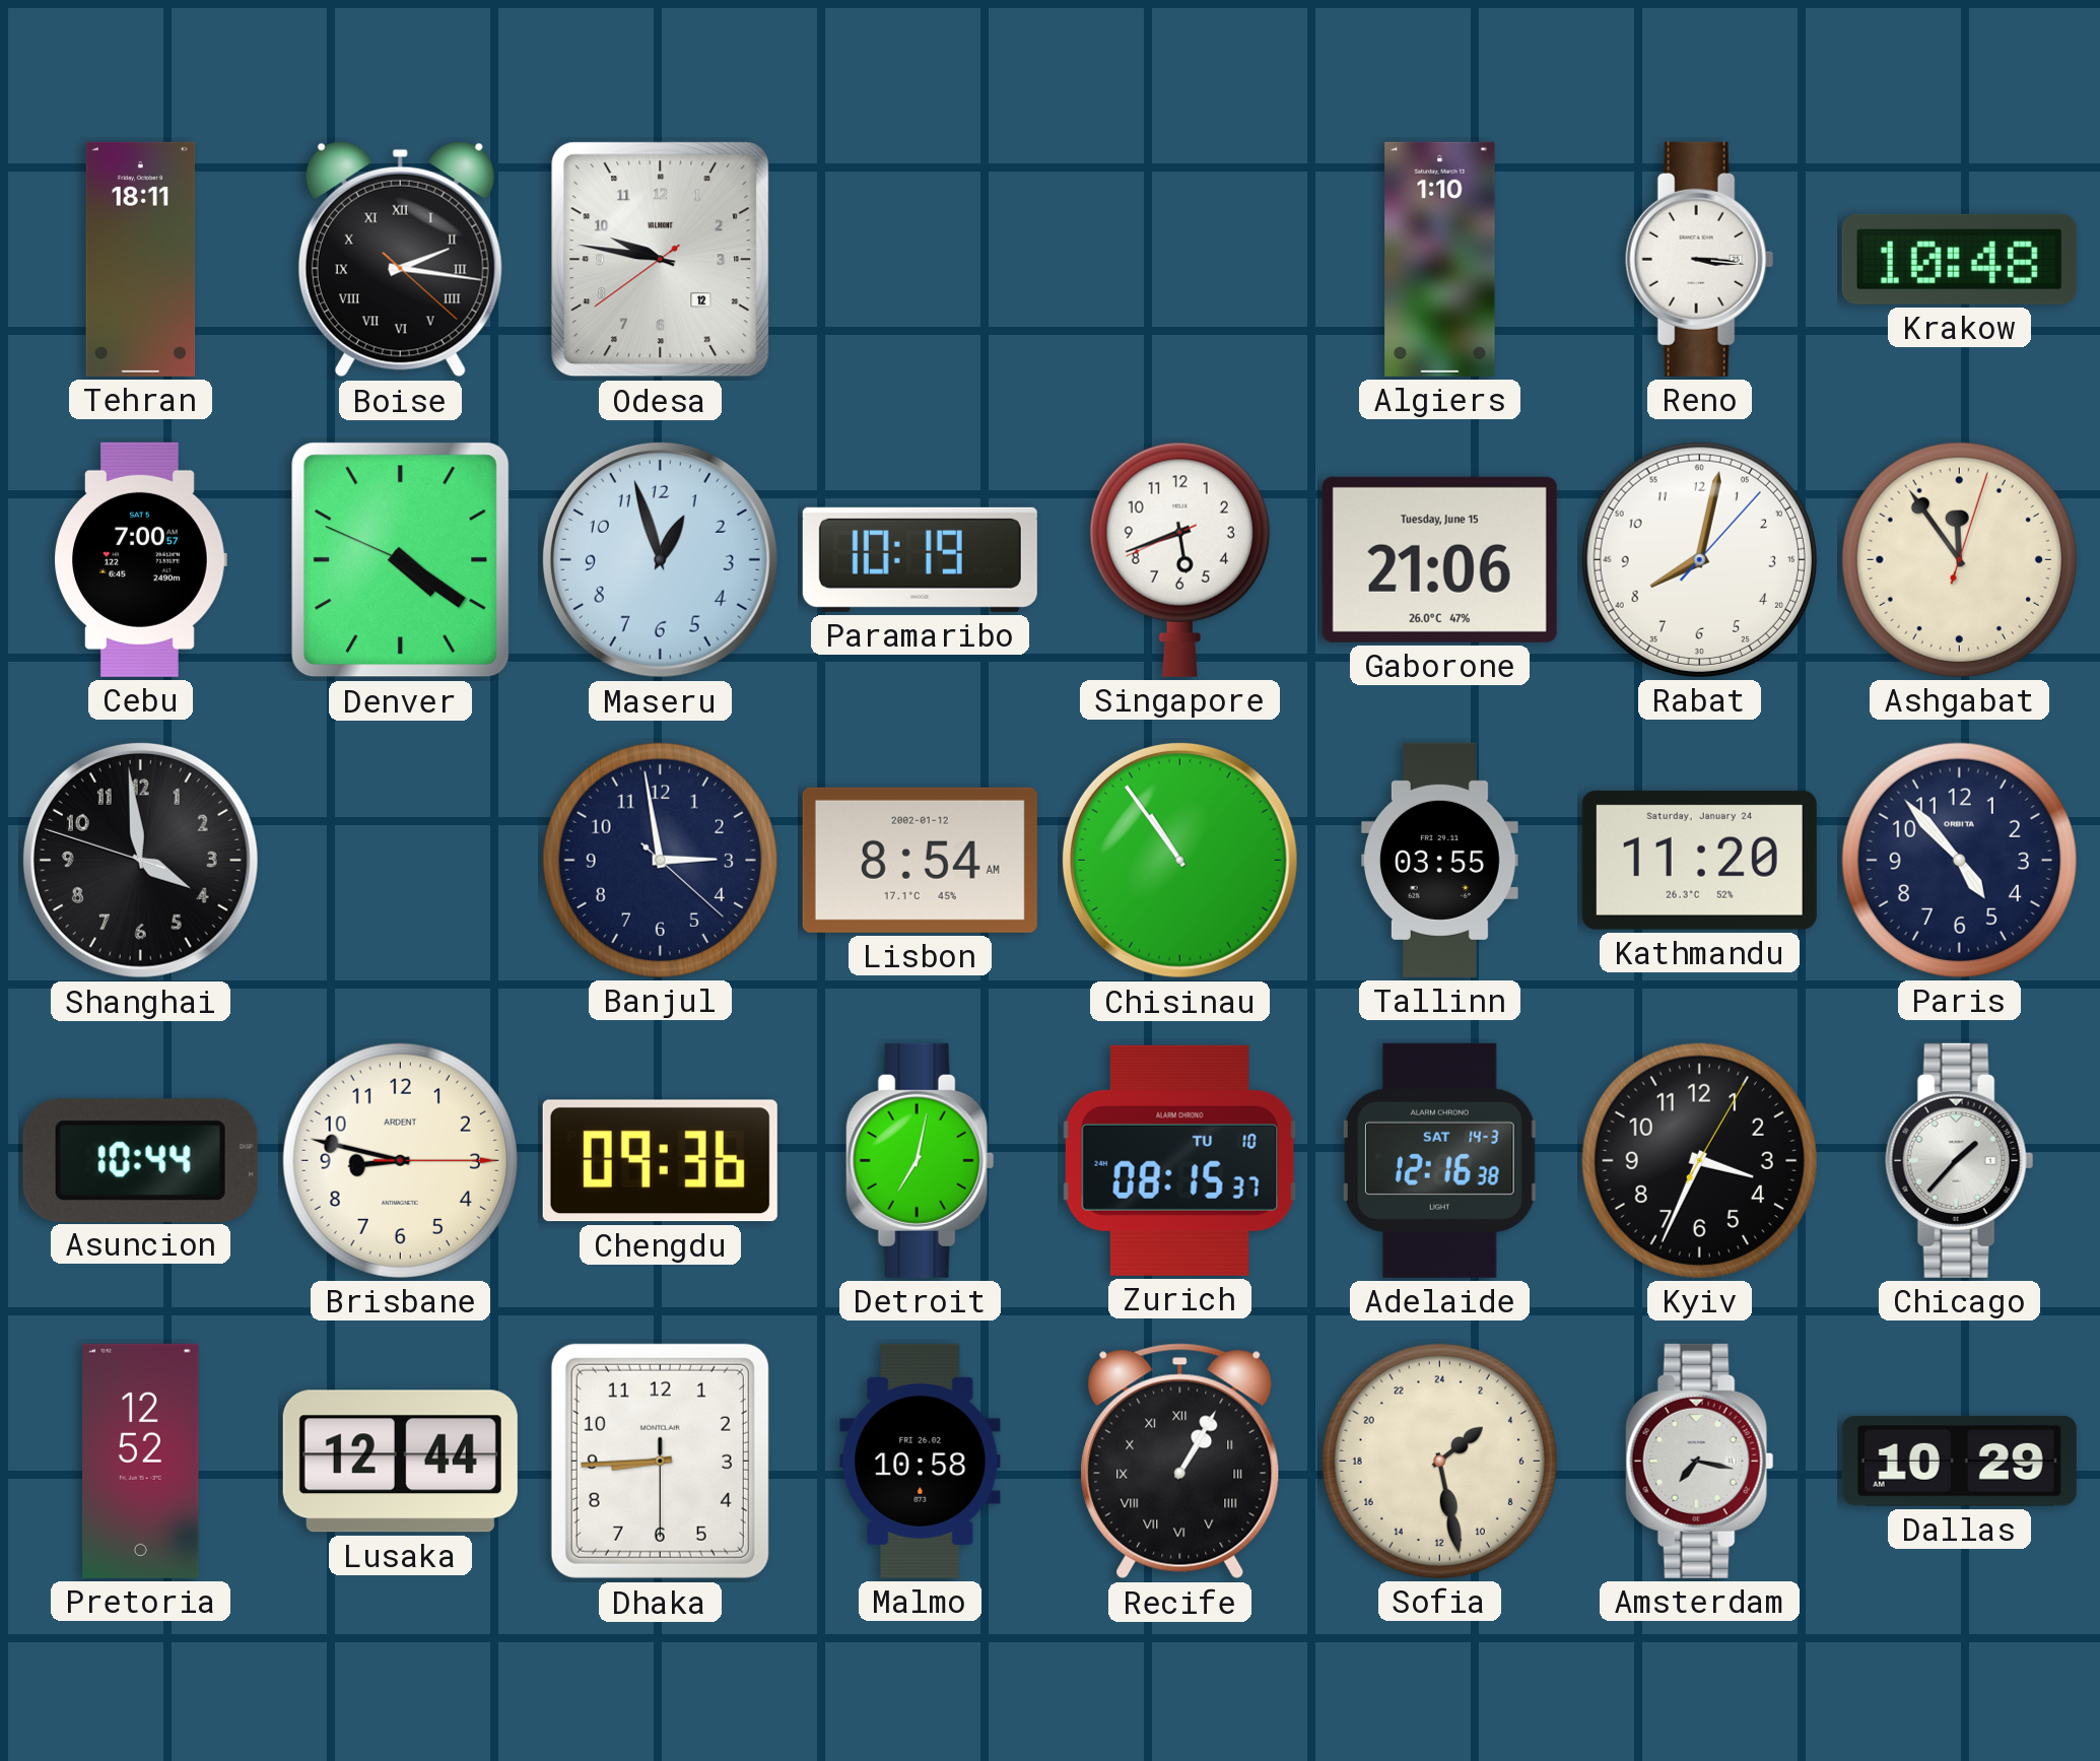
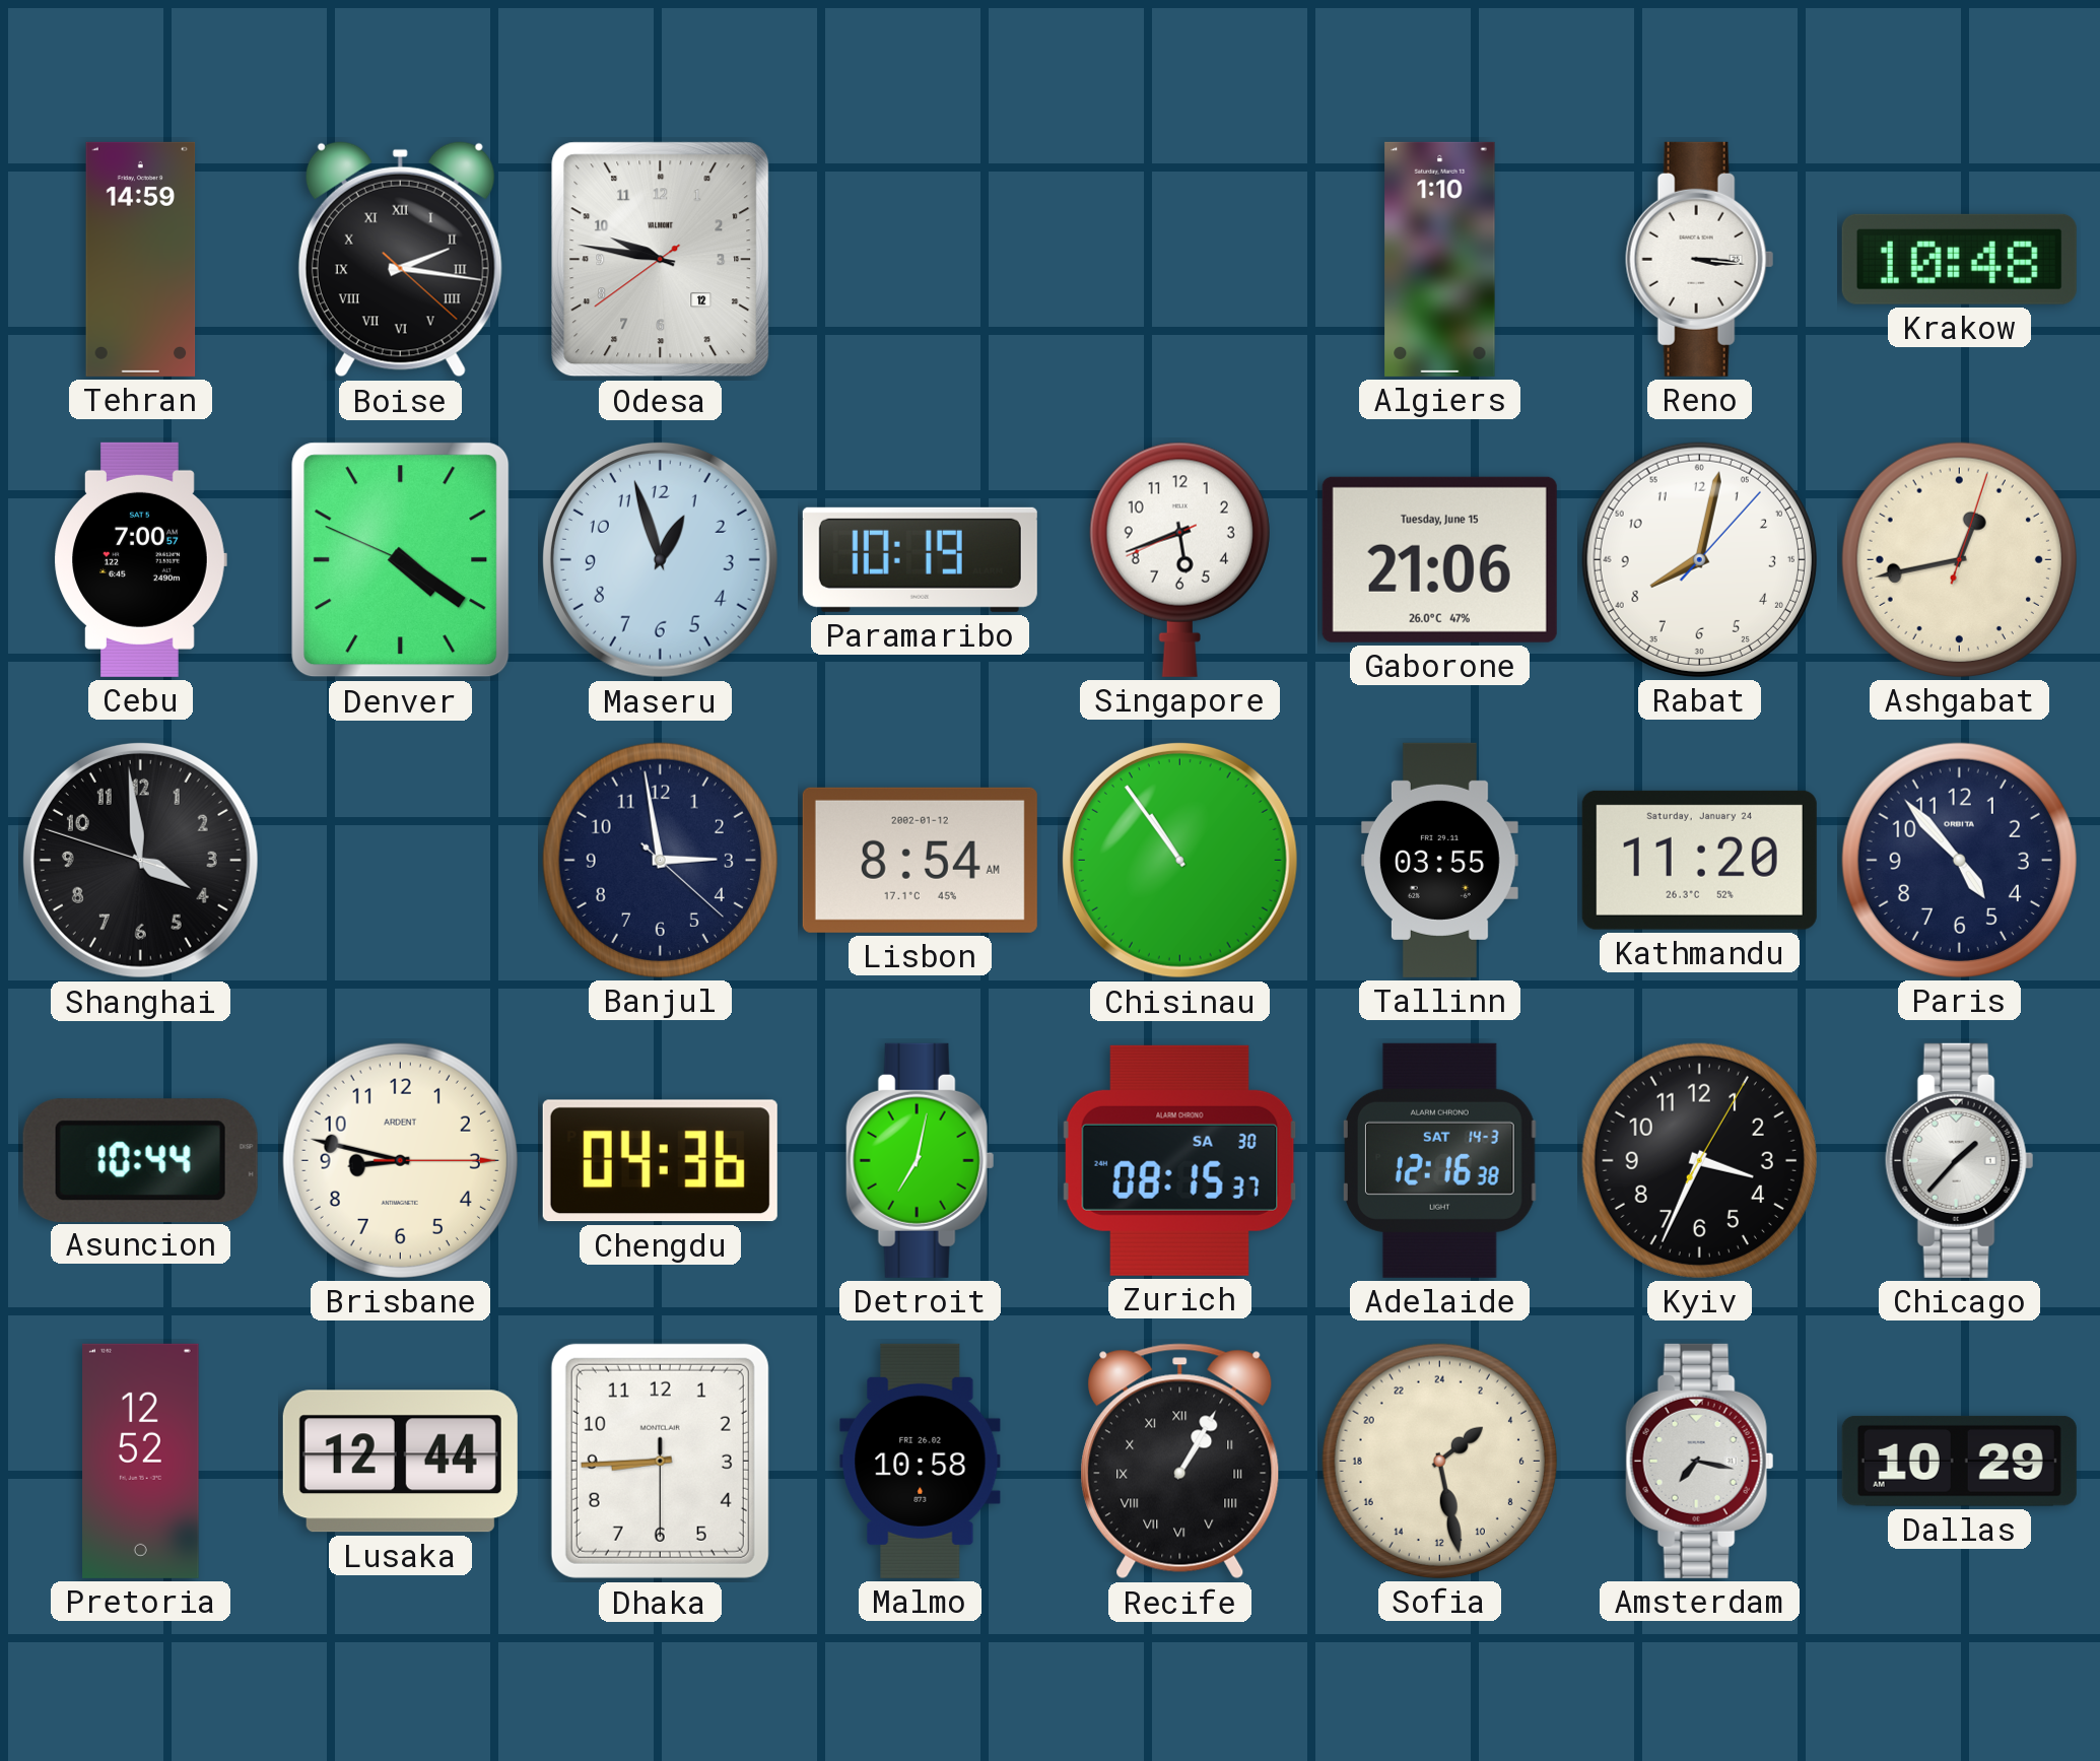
Tehran: 18:11 -> 14:59
Ashgabat: 11:54 -> 12:43
Chengdu: 09:36 -> 04:36
Zurich date: TU 10 -> SA 30
